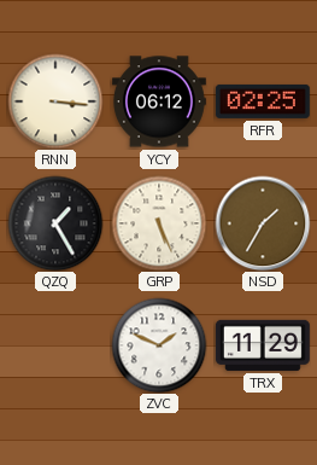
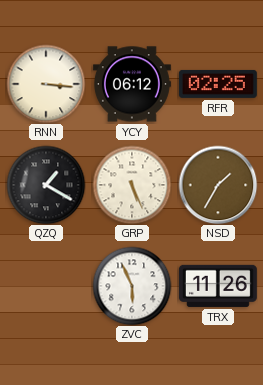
QZQ: 1:25 -> 1:20
ZVC: 1:49 -> 5:56
TRX: 11:29 -> 11:26
